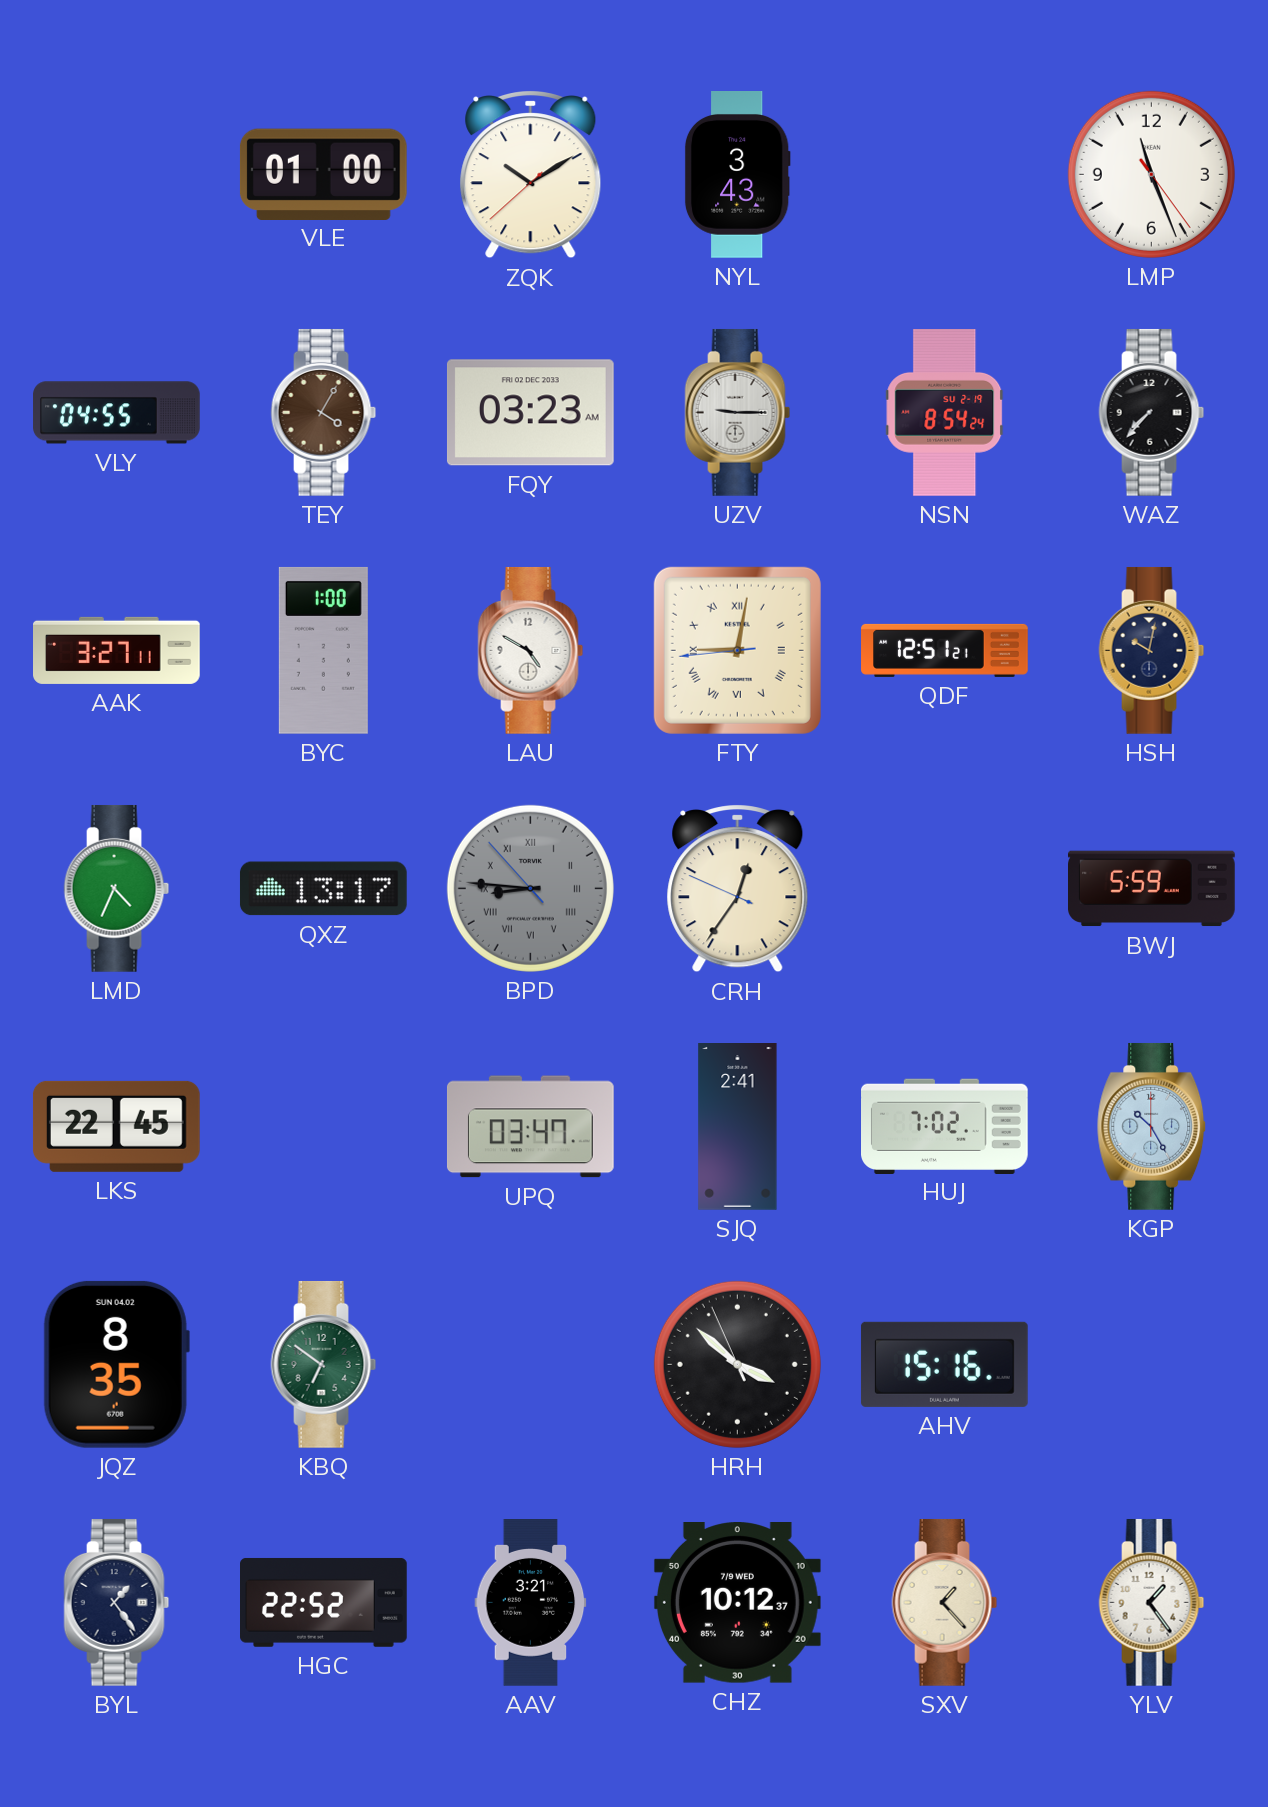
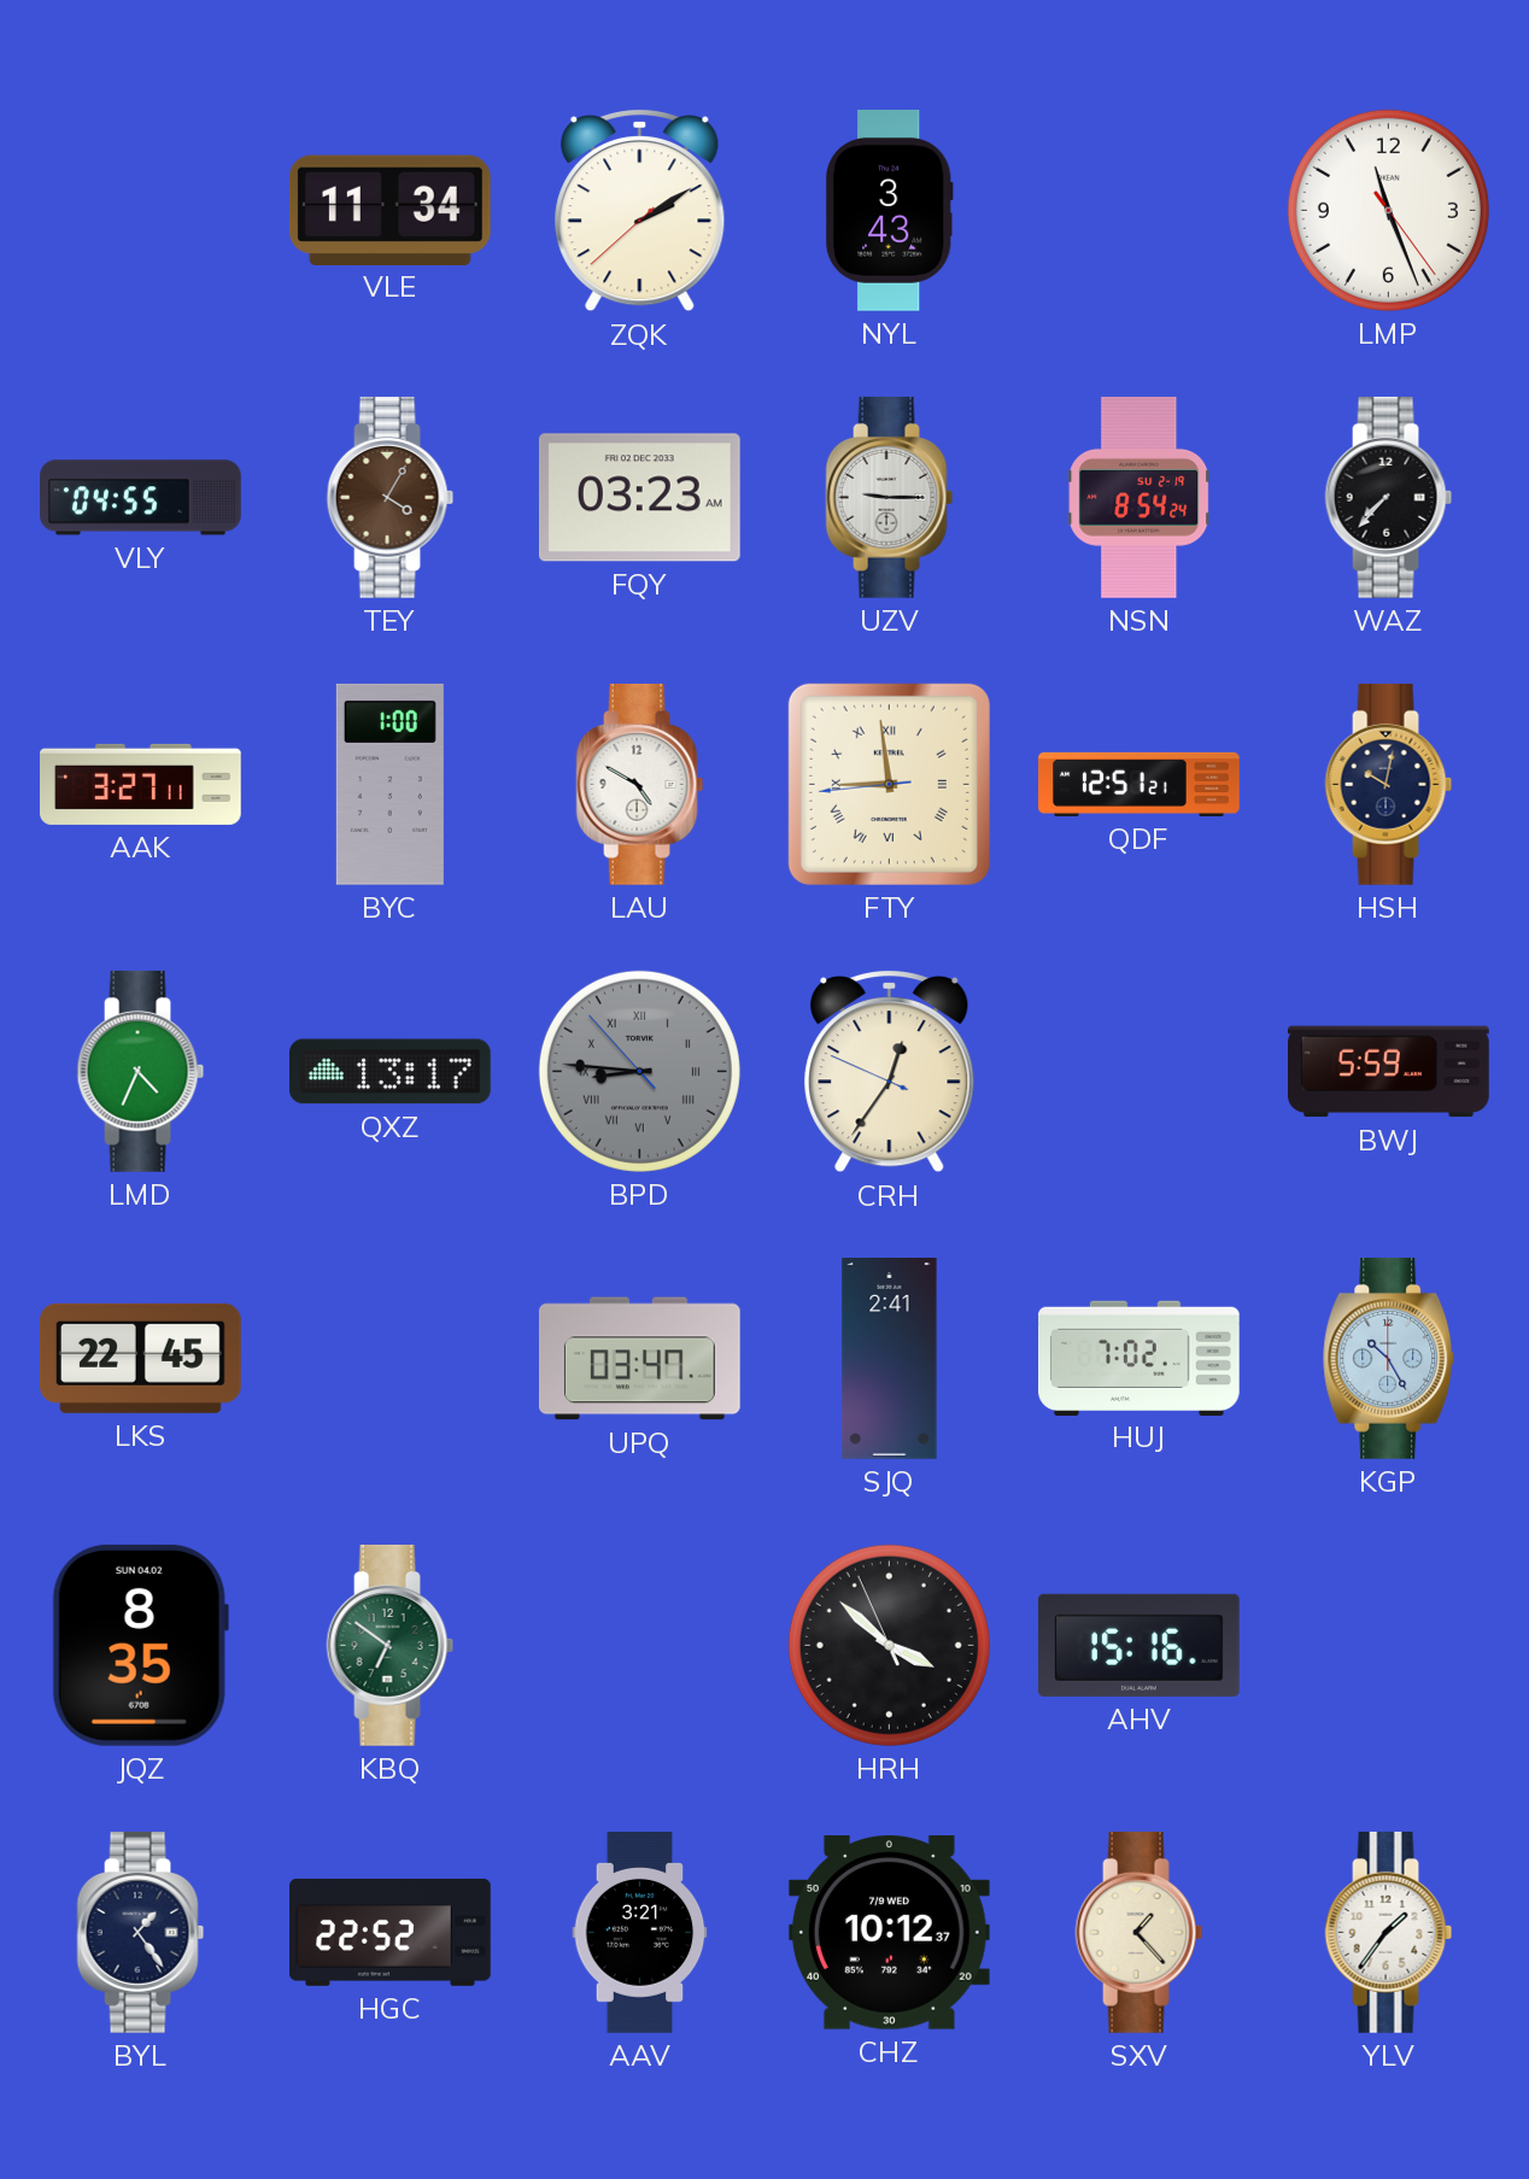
VLE: 01:00 -> 11:34
ZQK: 10:09 -> 2:09
FTY: 9:01 -> 8:58
YLV: 1:24 -> 1:36
